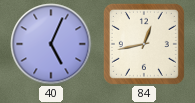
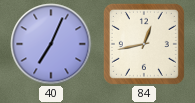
40: 5:04 -> 7:04
